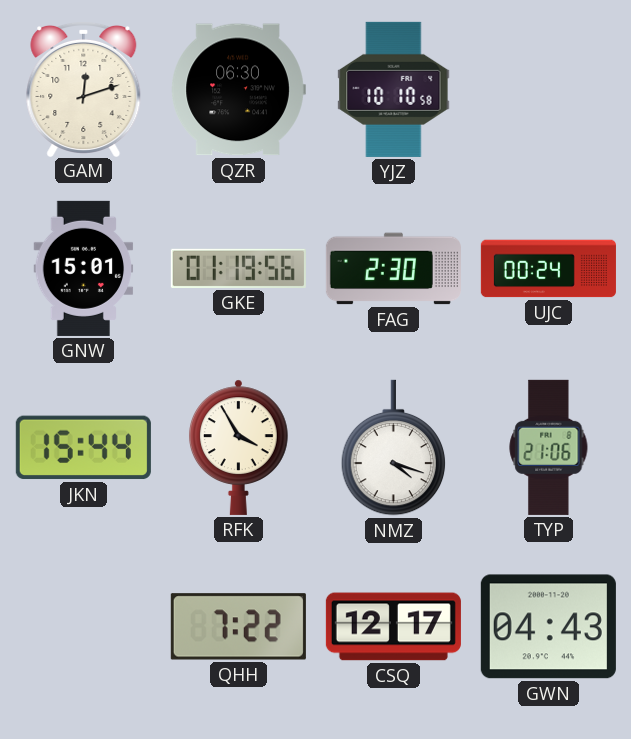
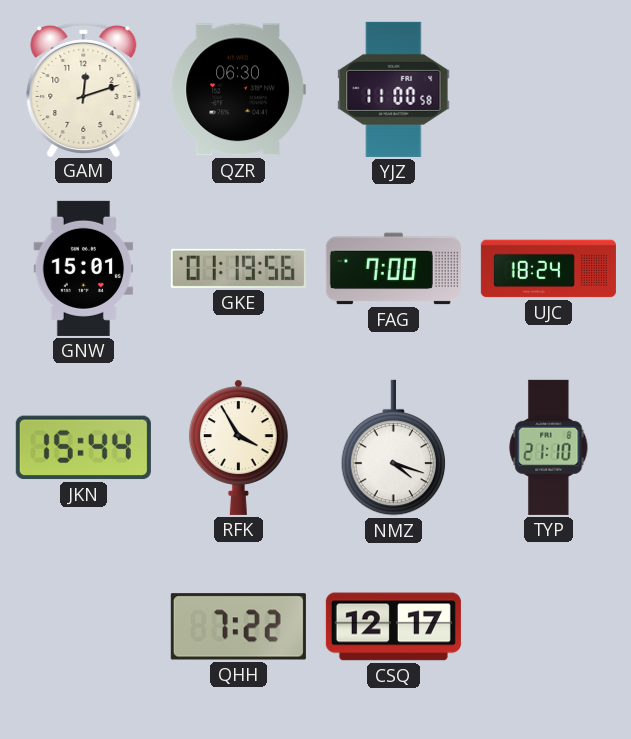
YJZ: 10:10 -> 11:00
FAG: 2:30 -> 7:00
UJC: 00:24 -> 18:24
TYP: 21:06 -> 21:10
GWN: 04:43 -> none
